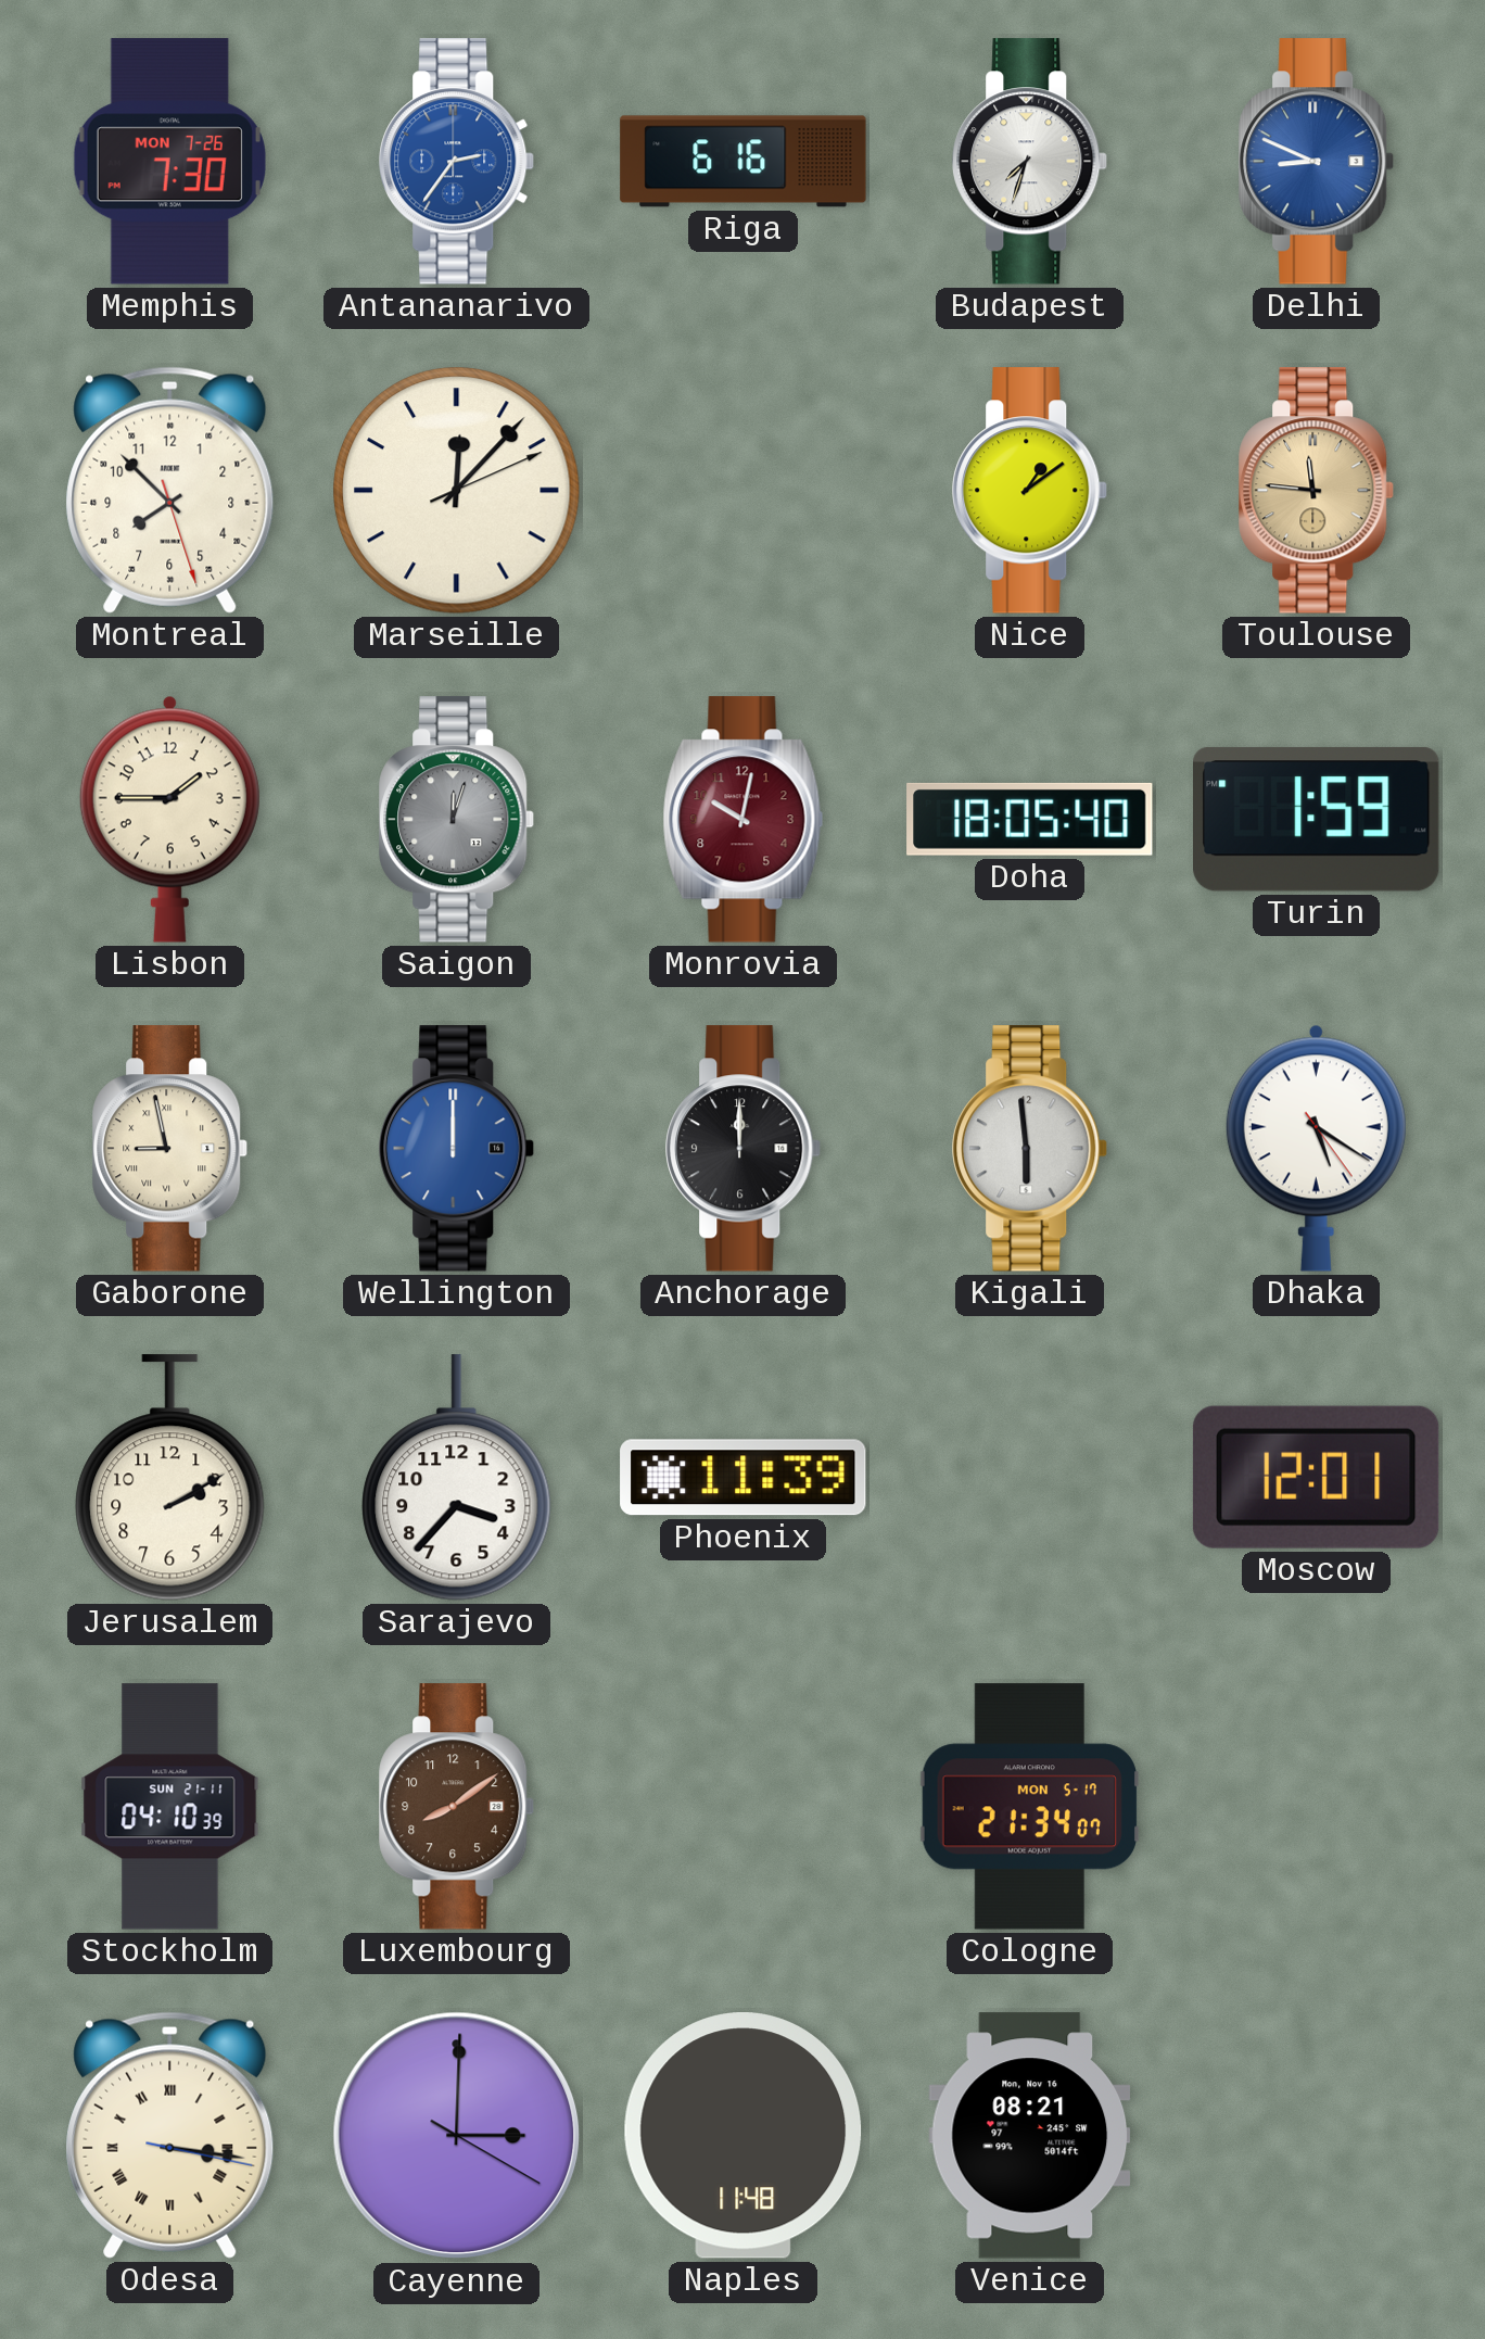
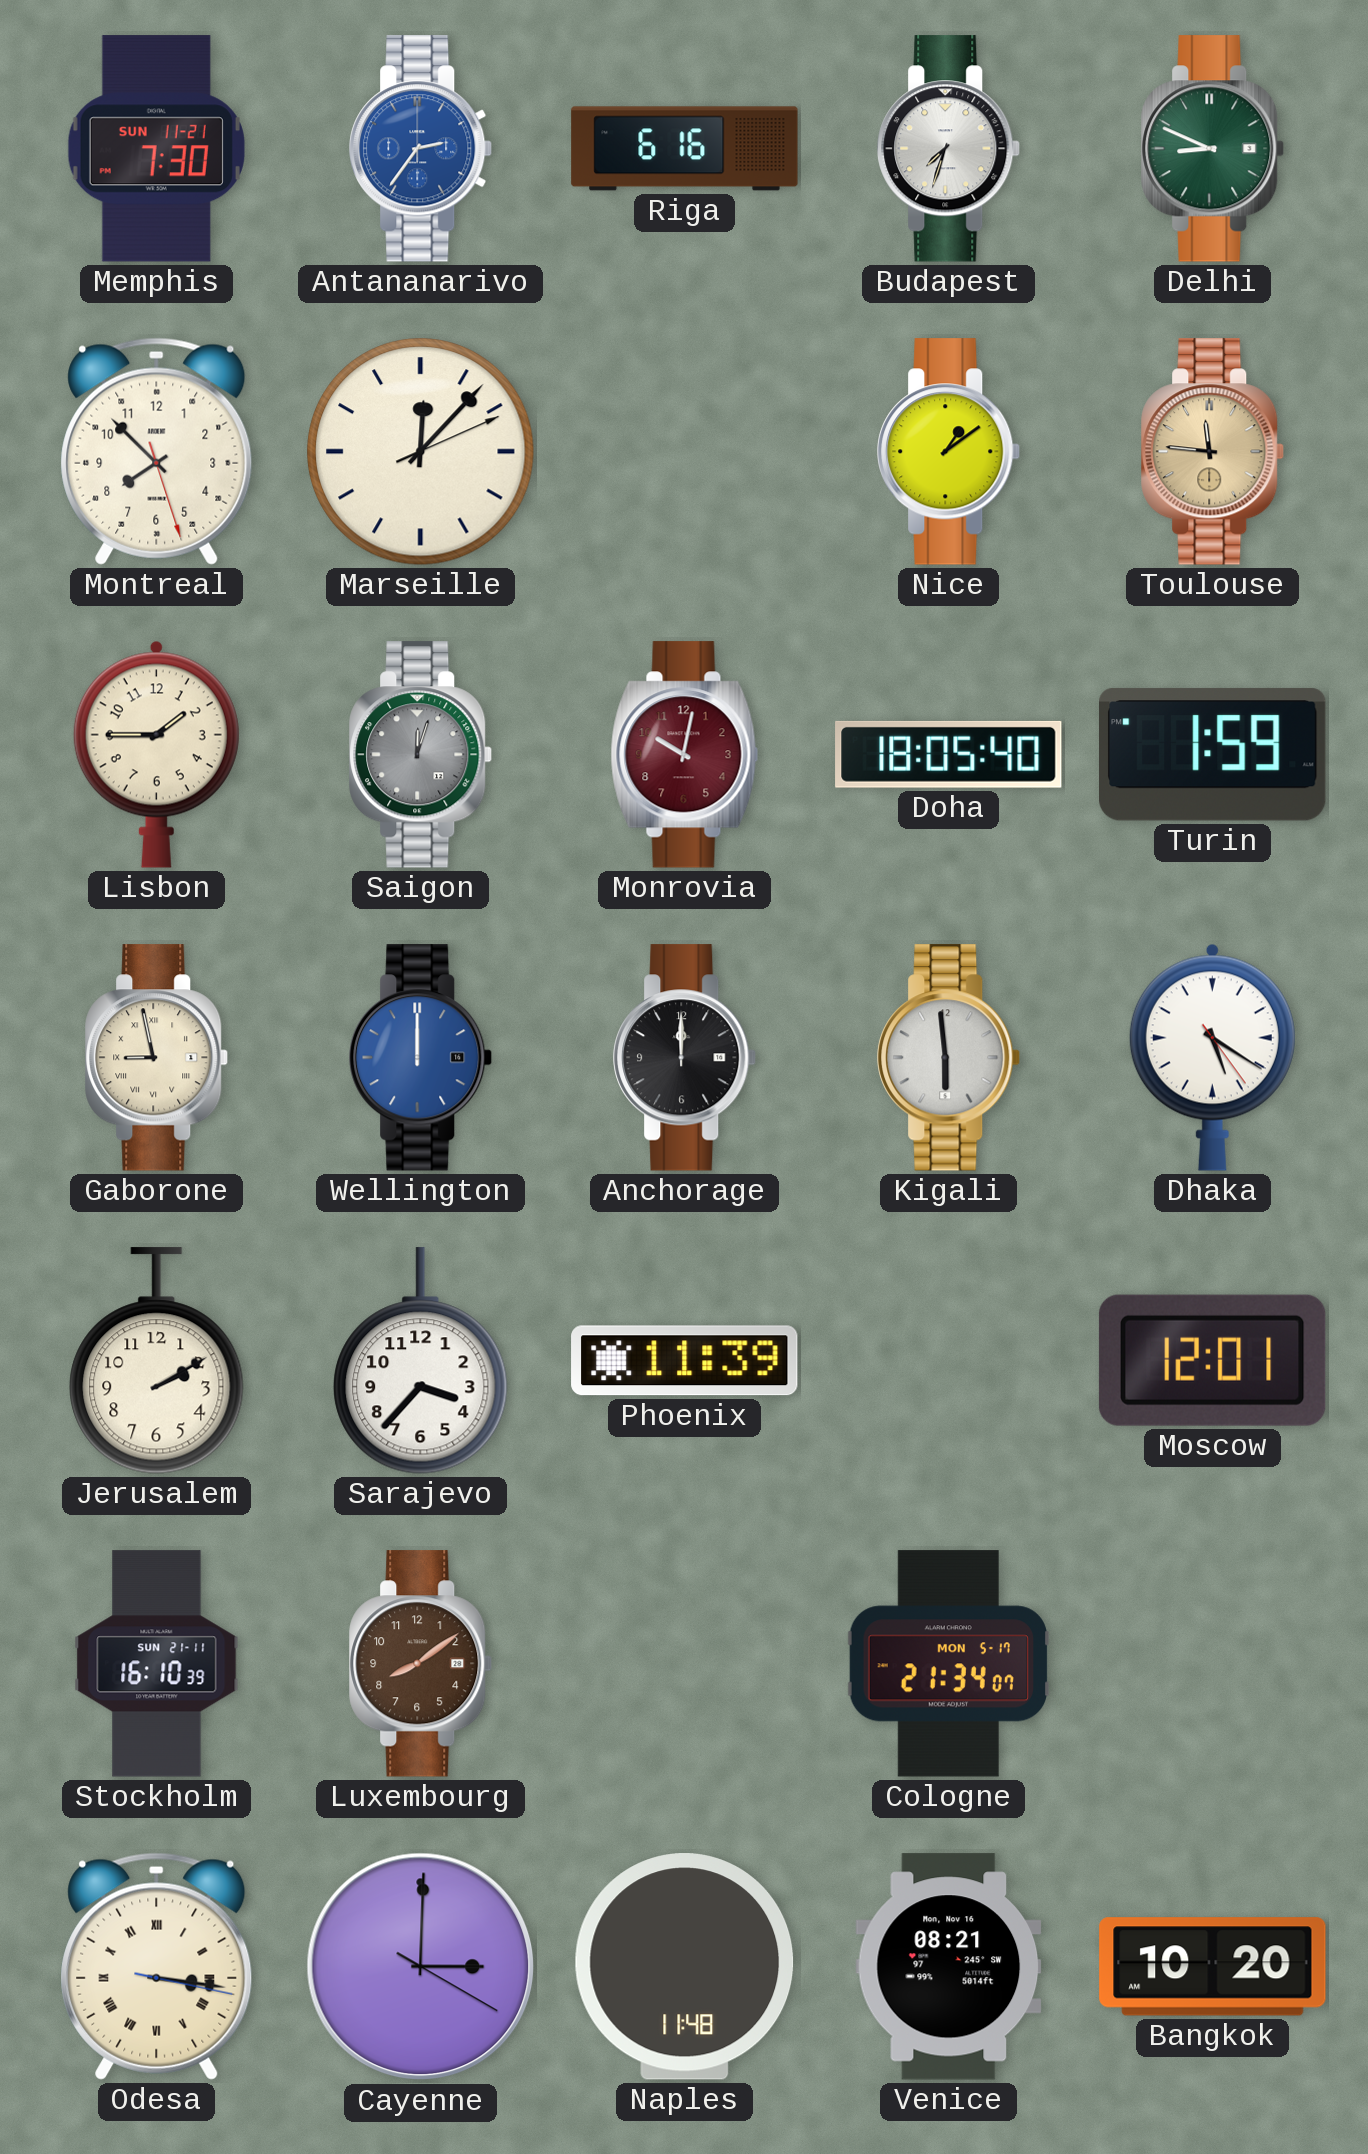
Memphis date: MON 7-26 -> SUN 11-21
Delhi dial: blue -> green
Stockholm: 04:10 -> 16:10
Bangkok: none -> 10:20
